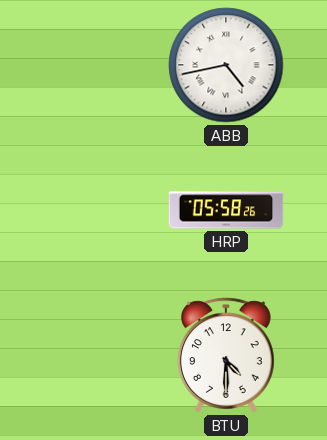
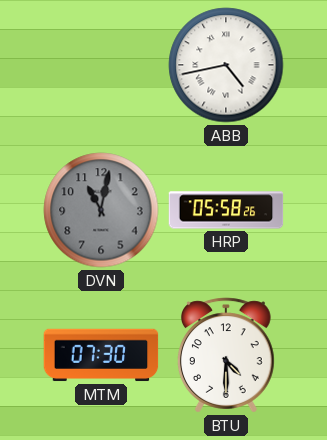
DVN: none -> 11:02
MTM: none -> 07:30
